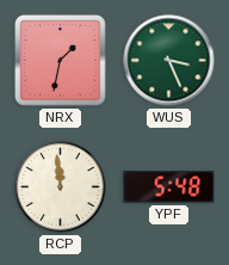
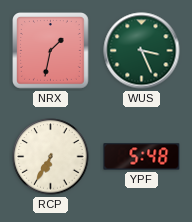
RCP: 11:59 -> 6:35
